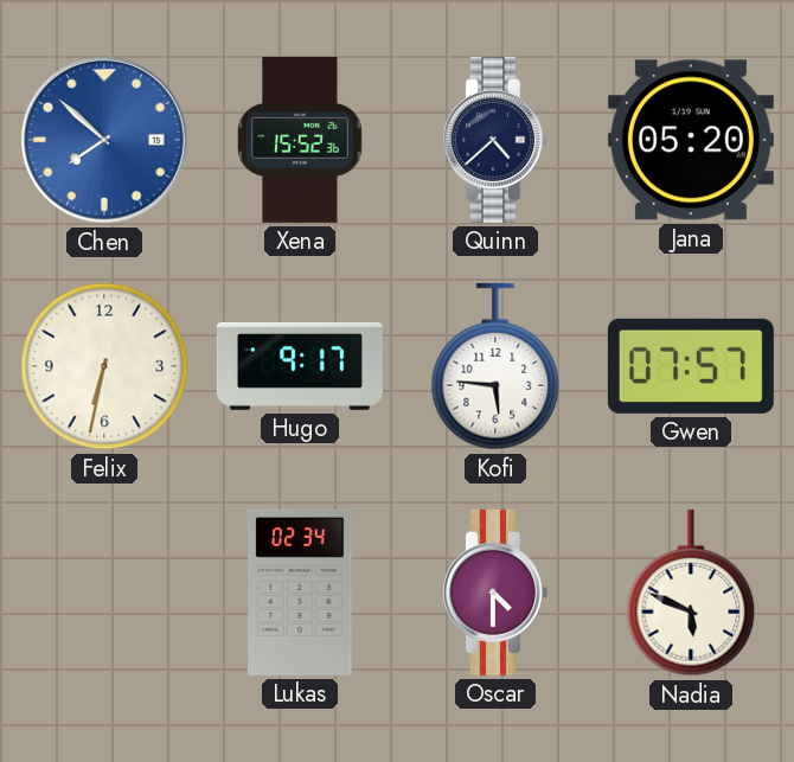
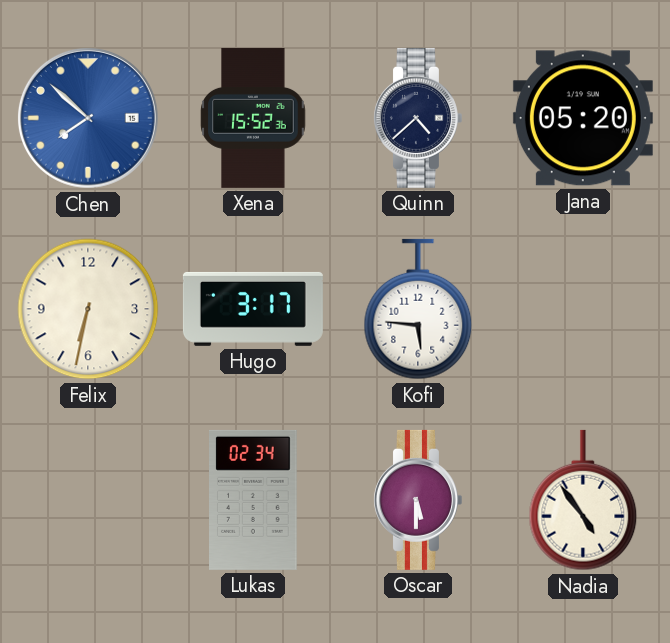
Hugo: 9:17 -> 3:17
Gwen: 07:57 -> none
Oscar: 4:30 -> 5:30
Nadia: 5:49 -> 4:54
